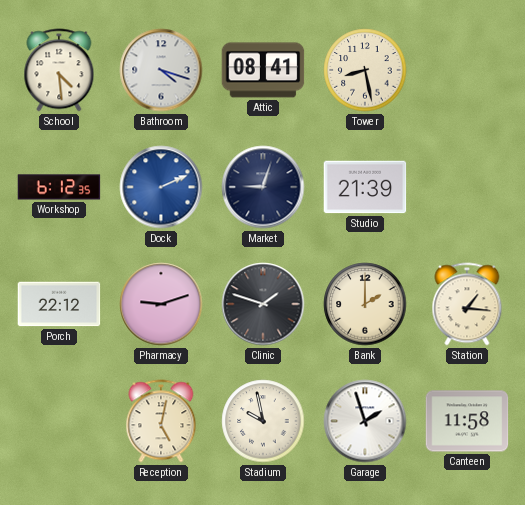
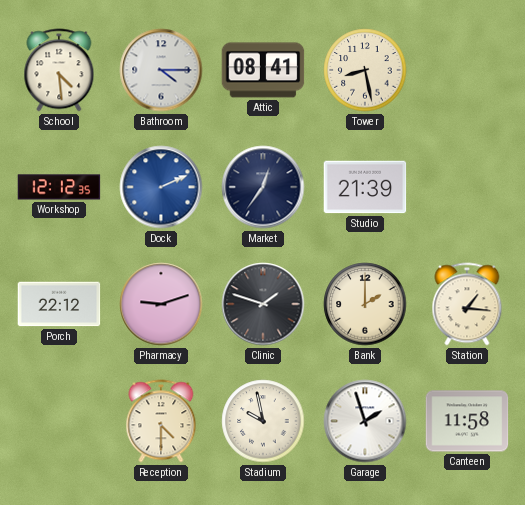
Bathroom: 4:18 -> 4:15
Workshop: 6:12 -> 12:12
Market: 9:03 -> 12:36
Reception: 5:02 -> 4:30
